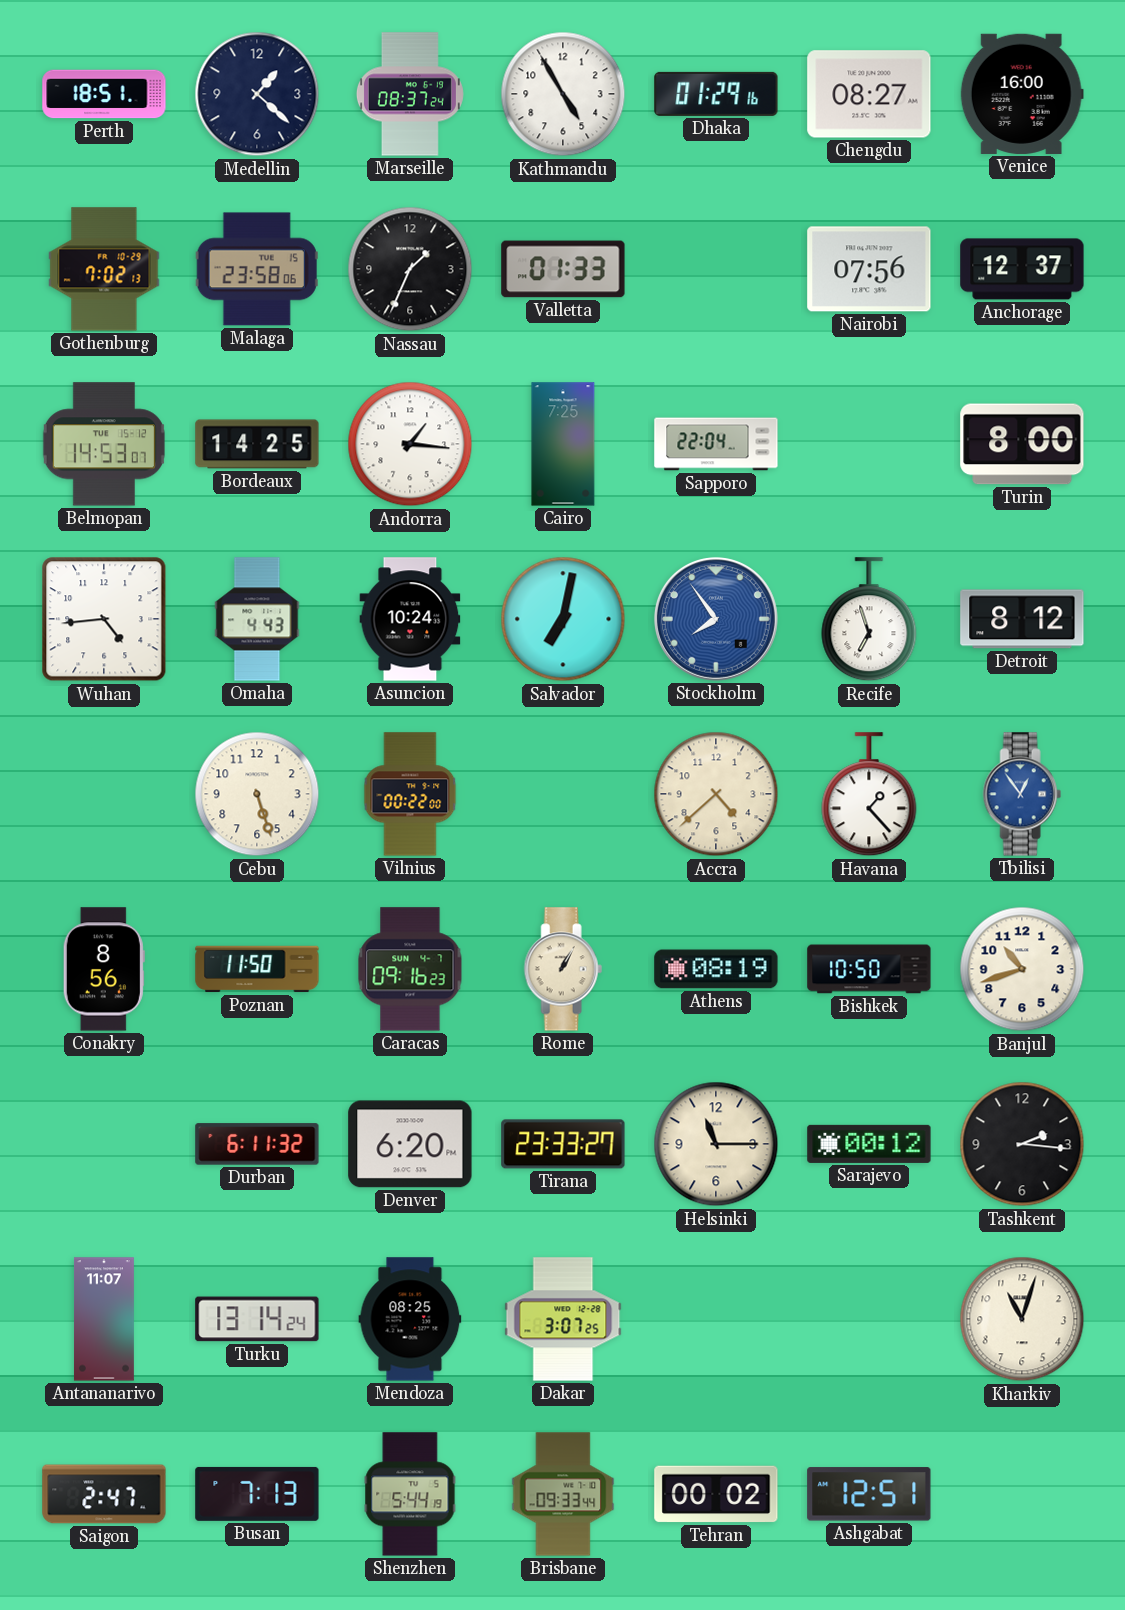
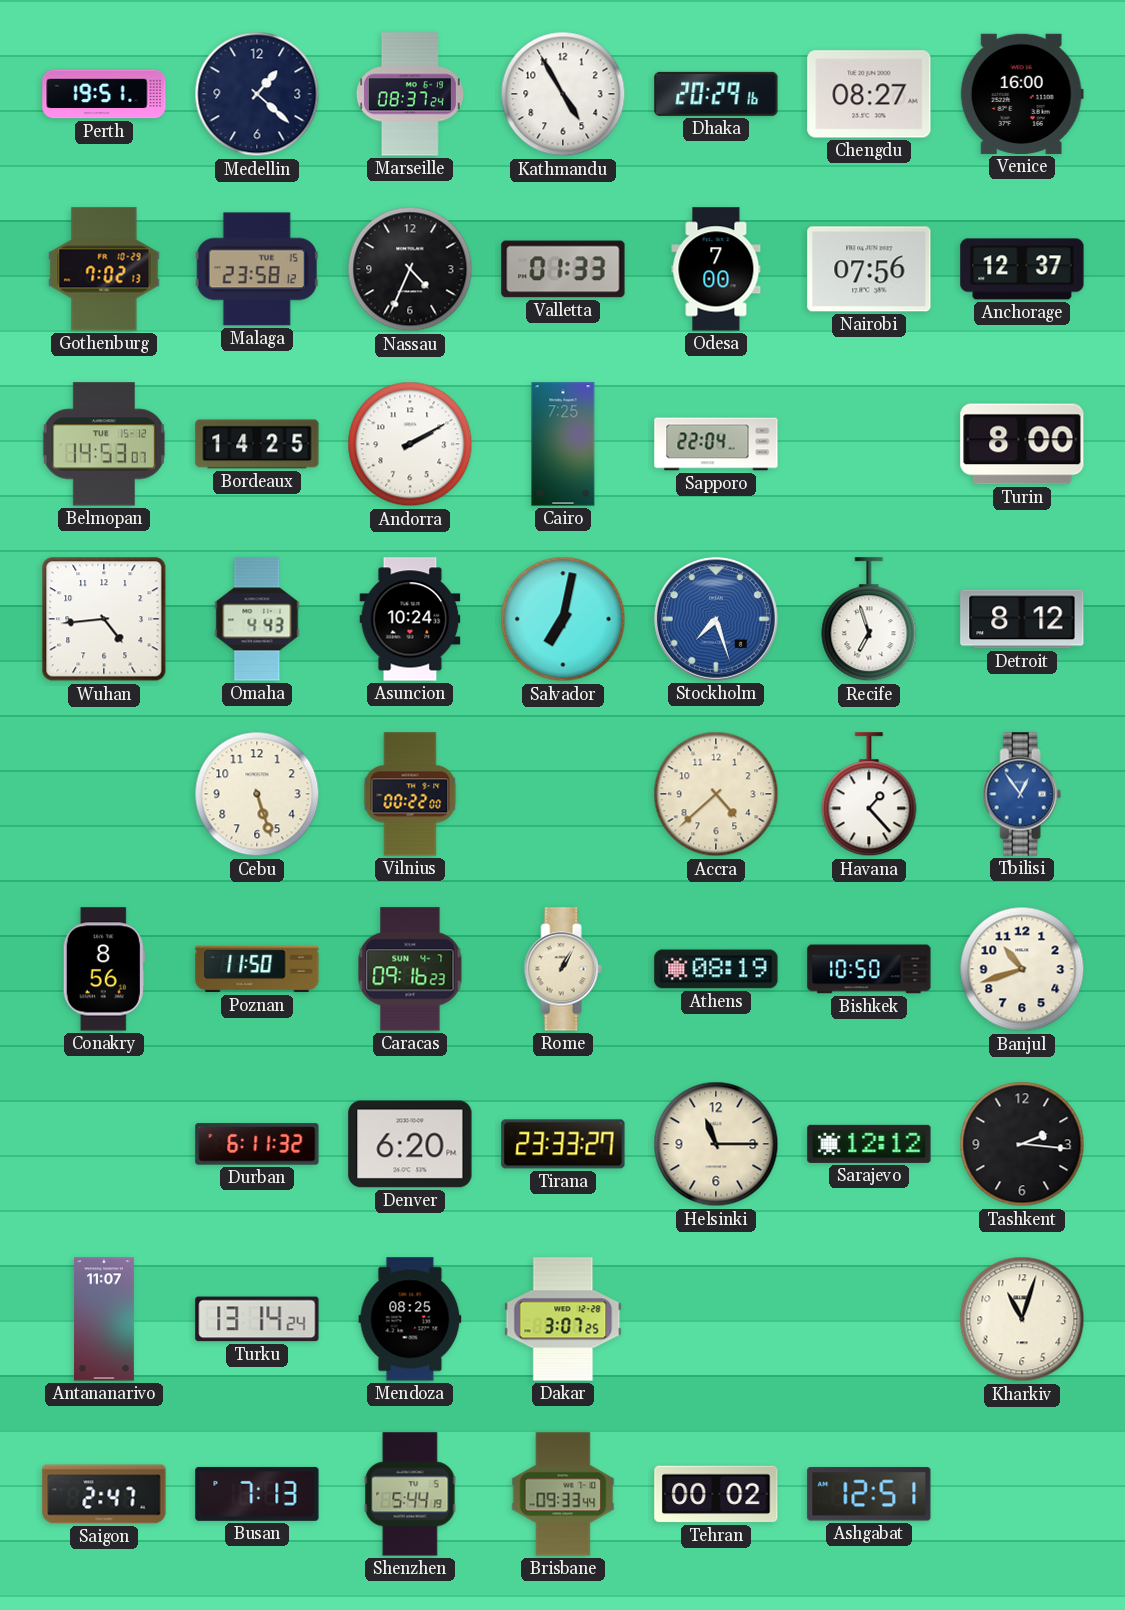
Perth: 18:51 -> 19:51
Dhaka: 01:29 -> 20:29
Malaga: 23:58:06 -> 23:58:12
Nassau: 1:34 -> 4:34
Odesa: none -> 7:00
Andorra: 1:16 -> 2:10
Stockholm: 7:54 -> 7:27
Sarajevo: 00:12 -> 12:12
